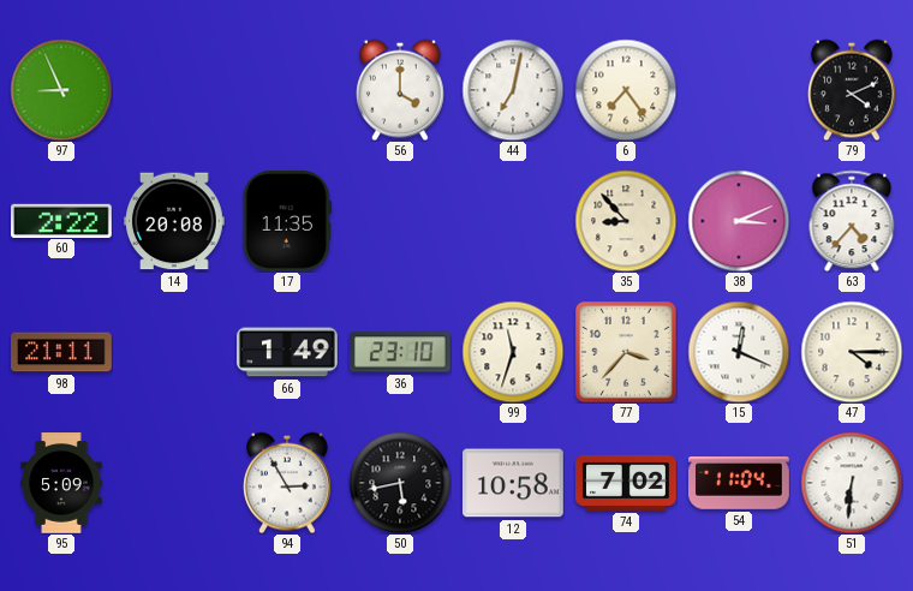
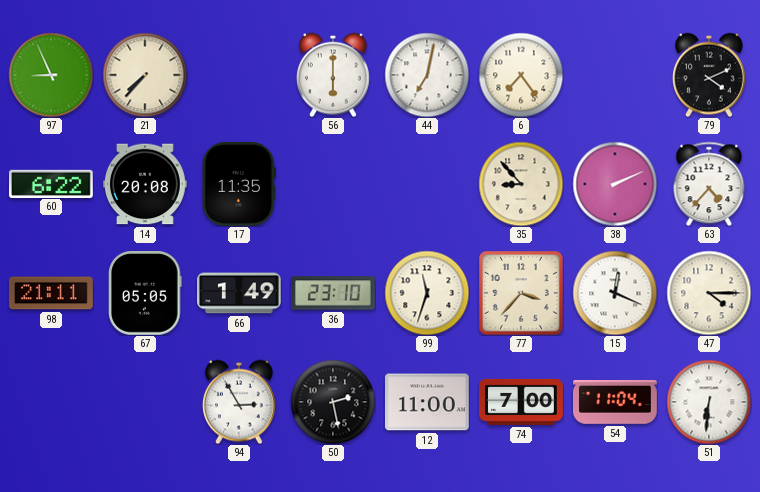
21: none -> 7:37
56: 4:00 -> 6:00
60: 2:22 -> 6:22
38: 3:11 -> 2:11
67: none -> 05:05
95: 5:09 -> none
50: 5:43 -> 2:28
12: 10:58 -> 11:00
74: 7:02 -> 7:00
